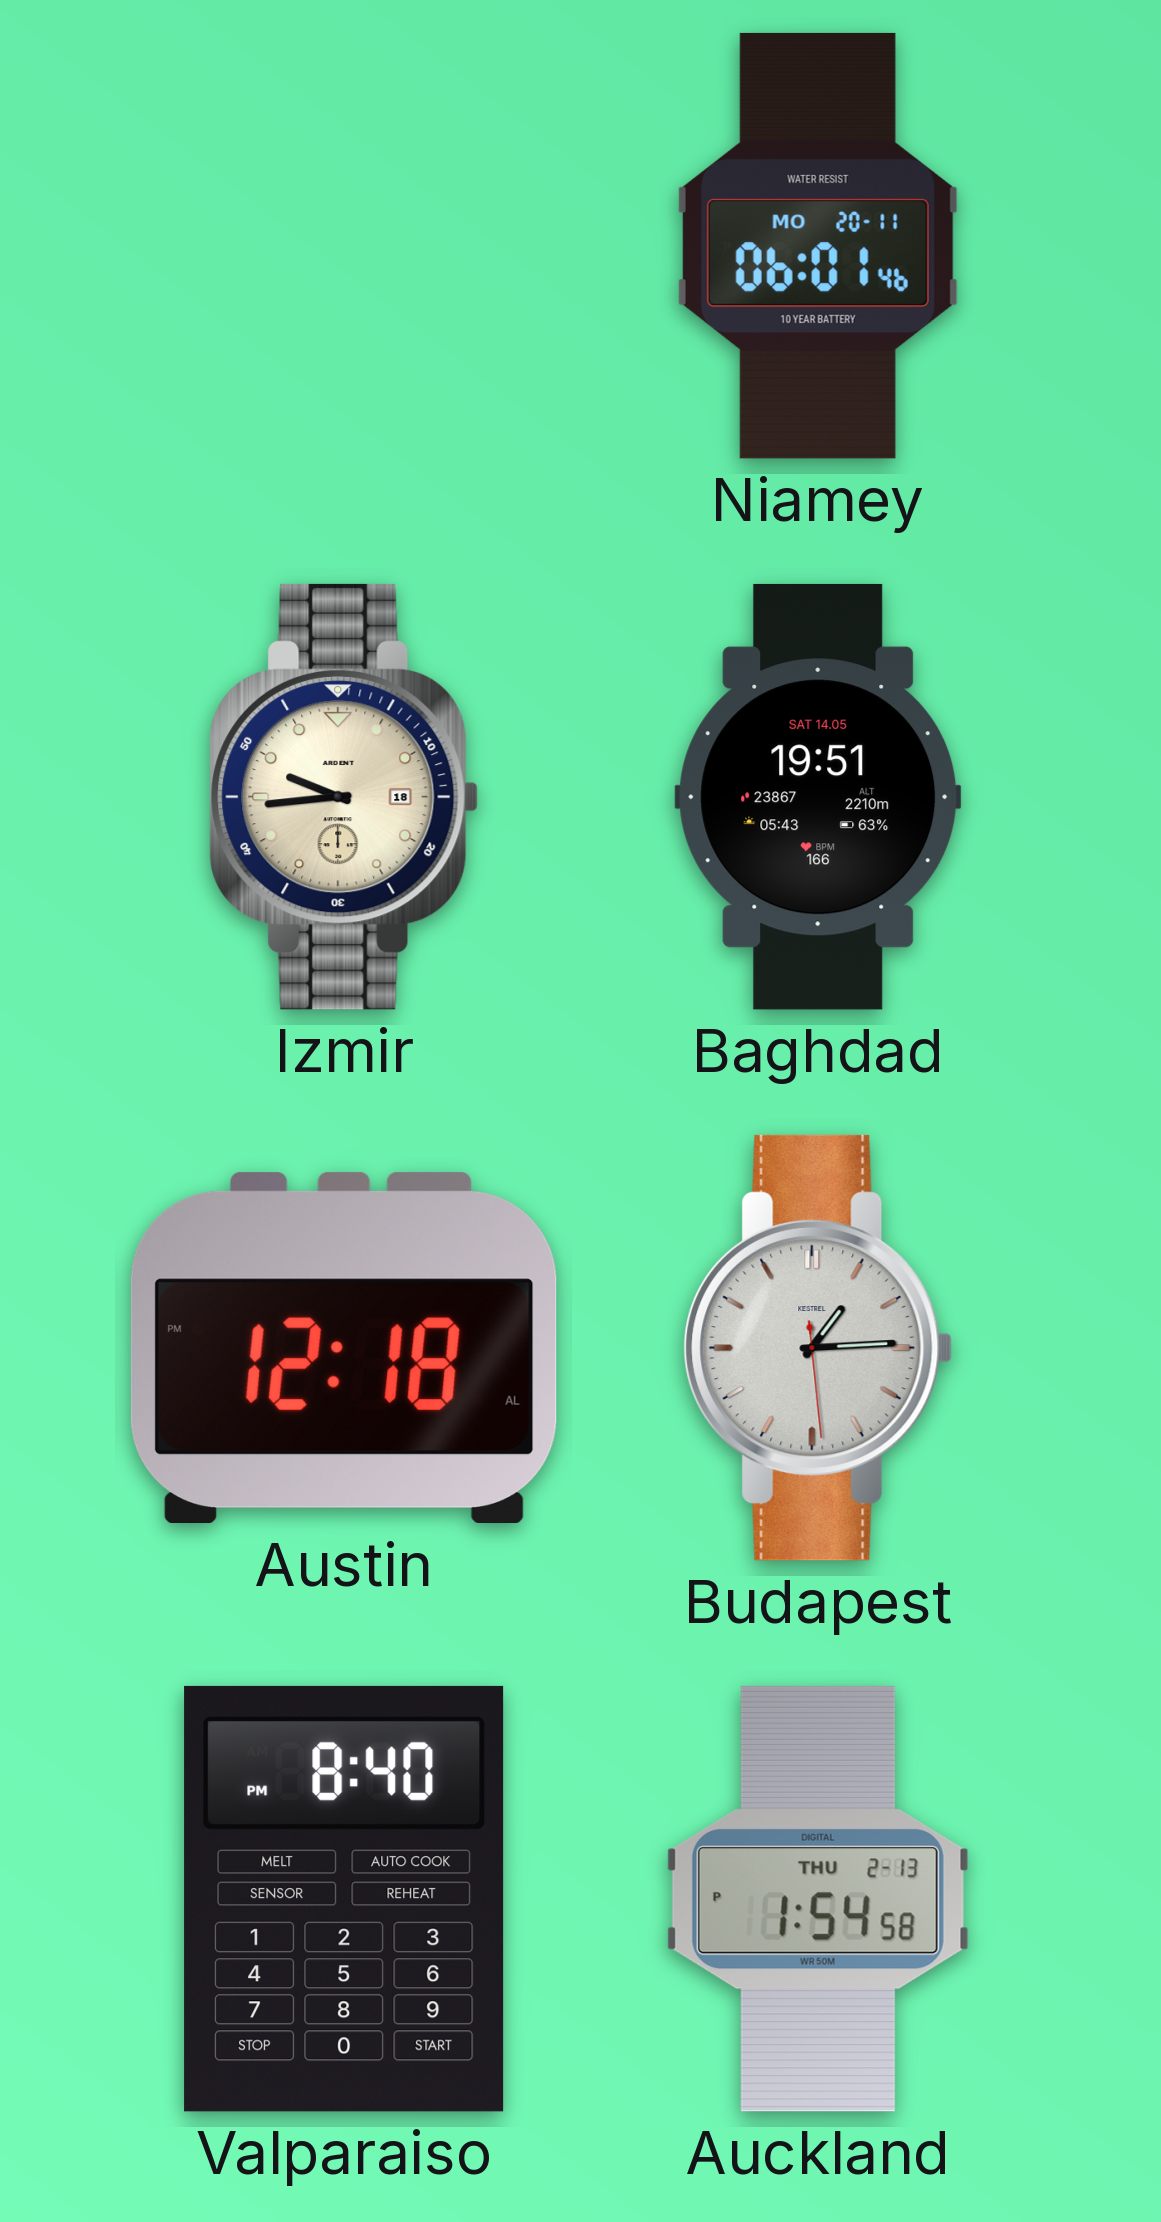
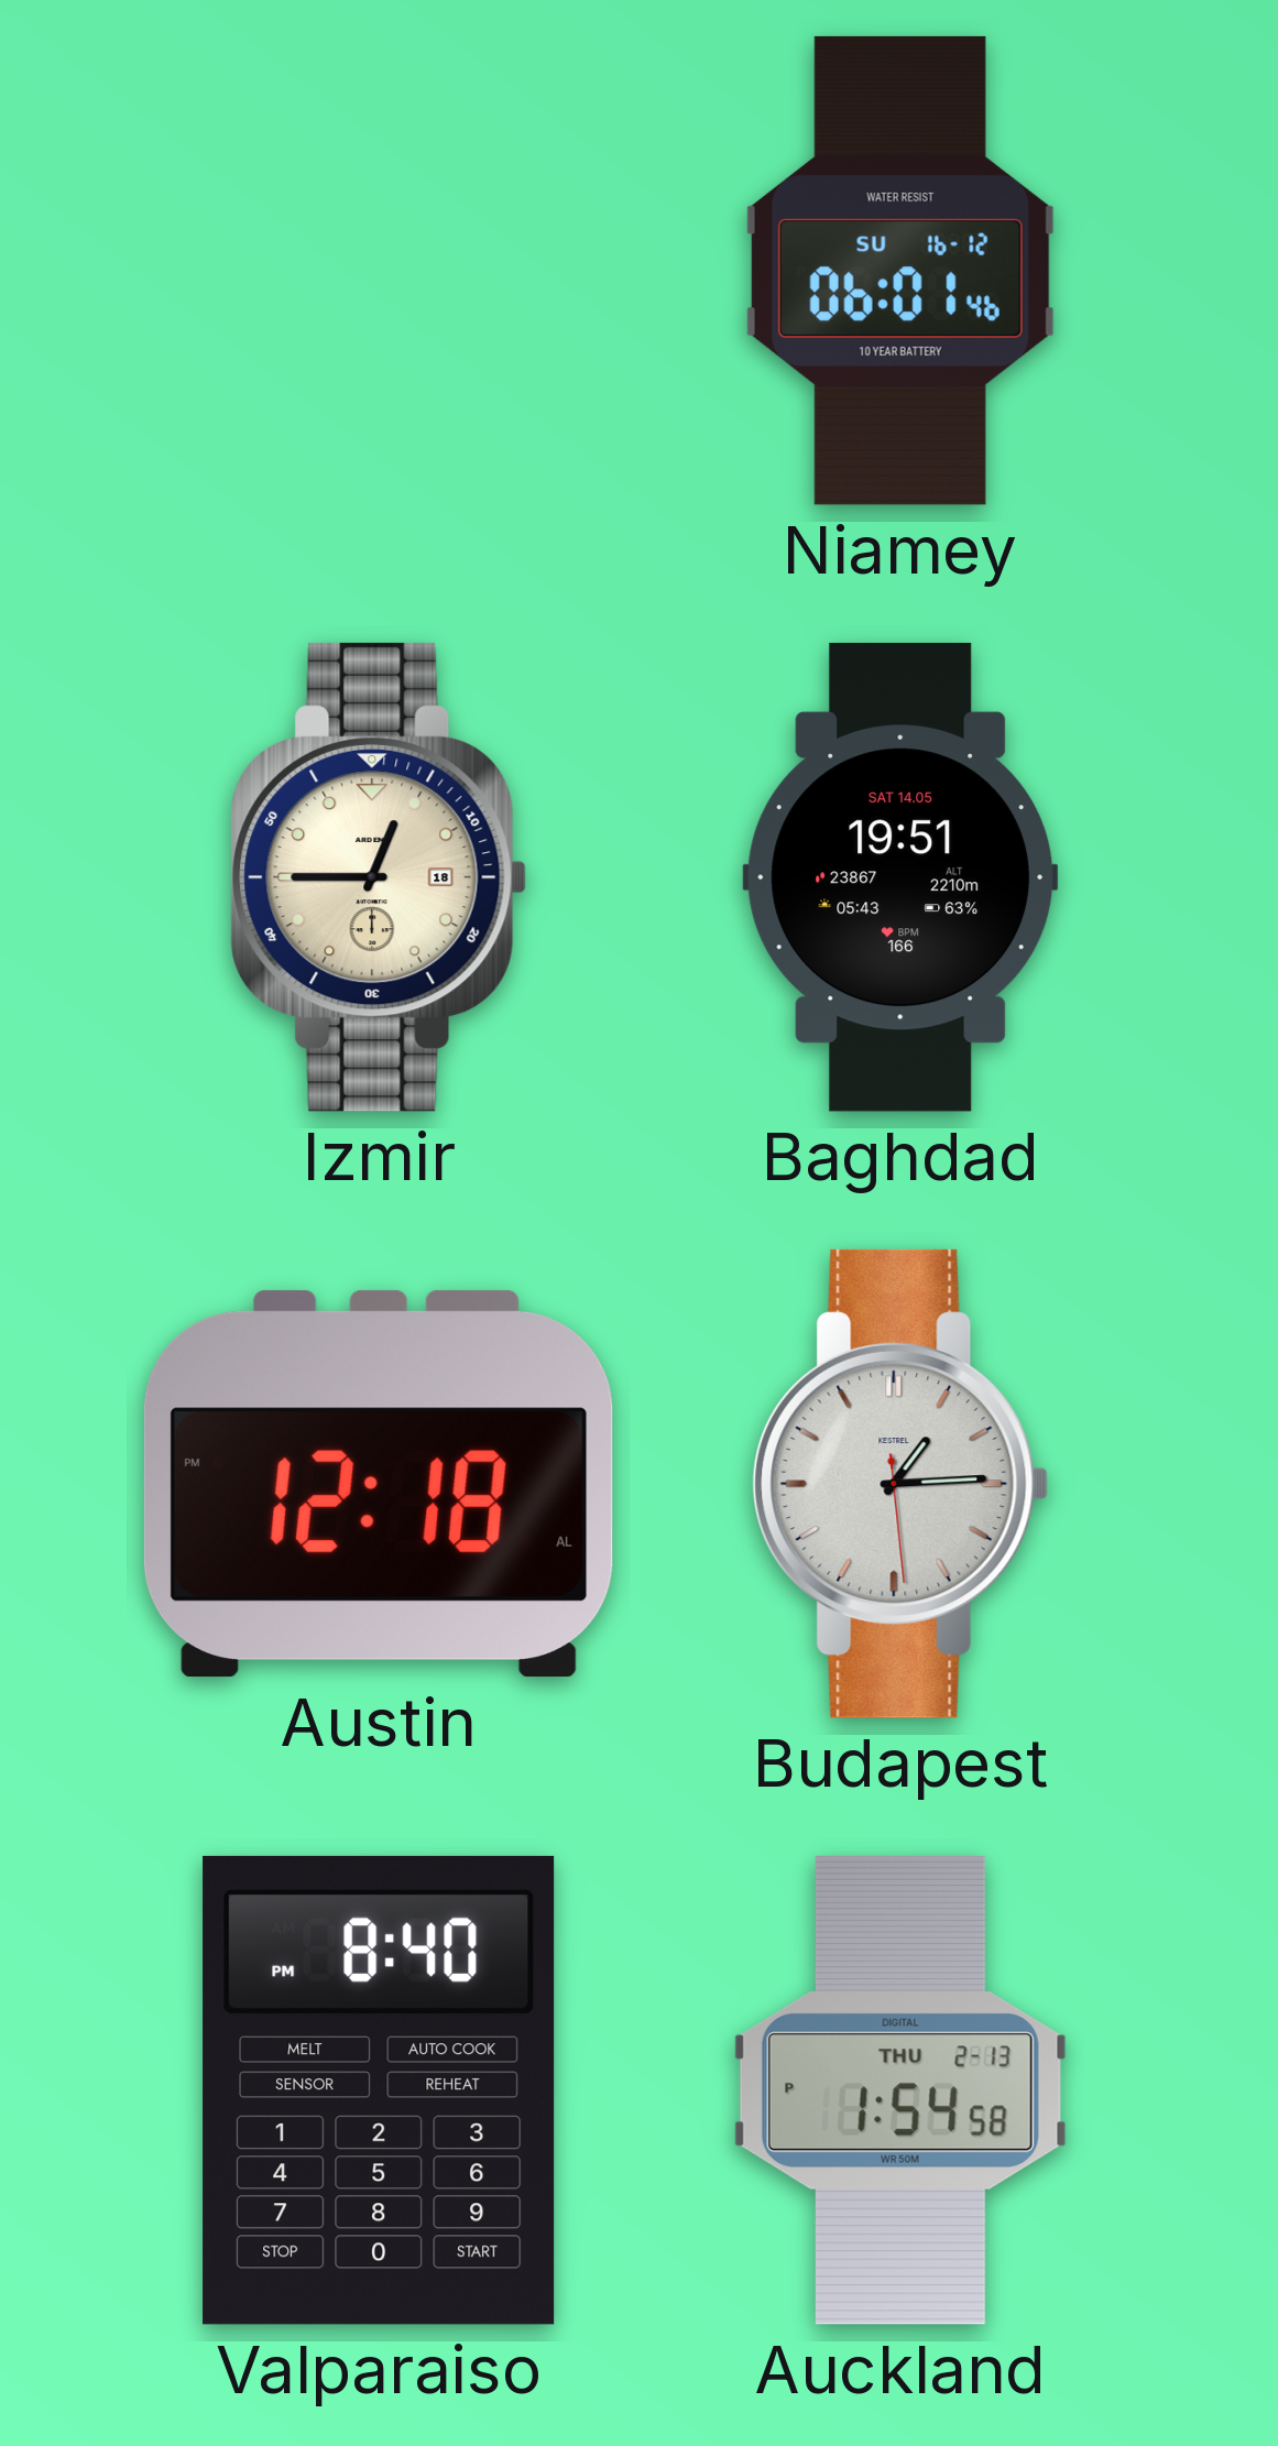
Niamey date: MO 20-11 -> SU 16-12
Izmir: 9:44 -> 12:45
